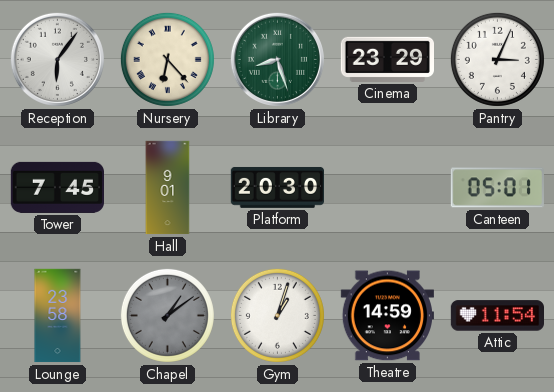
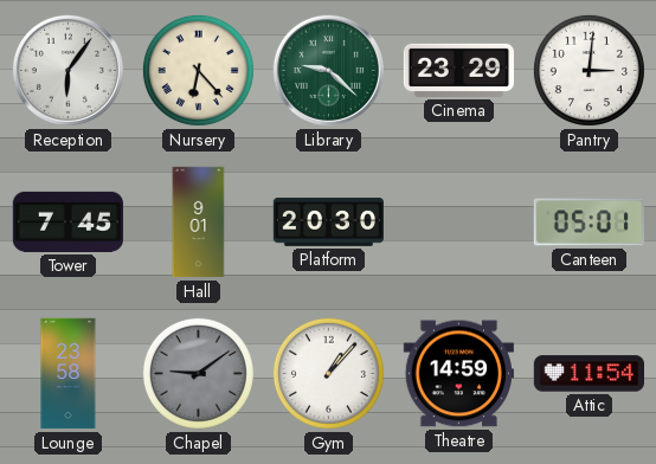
Library: 8:27 -> 9:22
Pantry: 3:04 -> 3:01
Chapel: 1:09 -> 9:09
Gym: 1:03 -> 1:07
